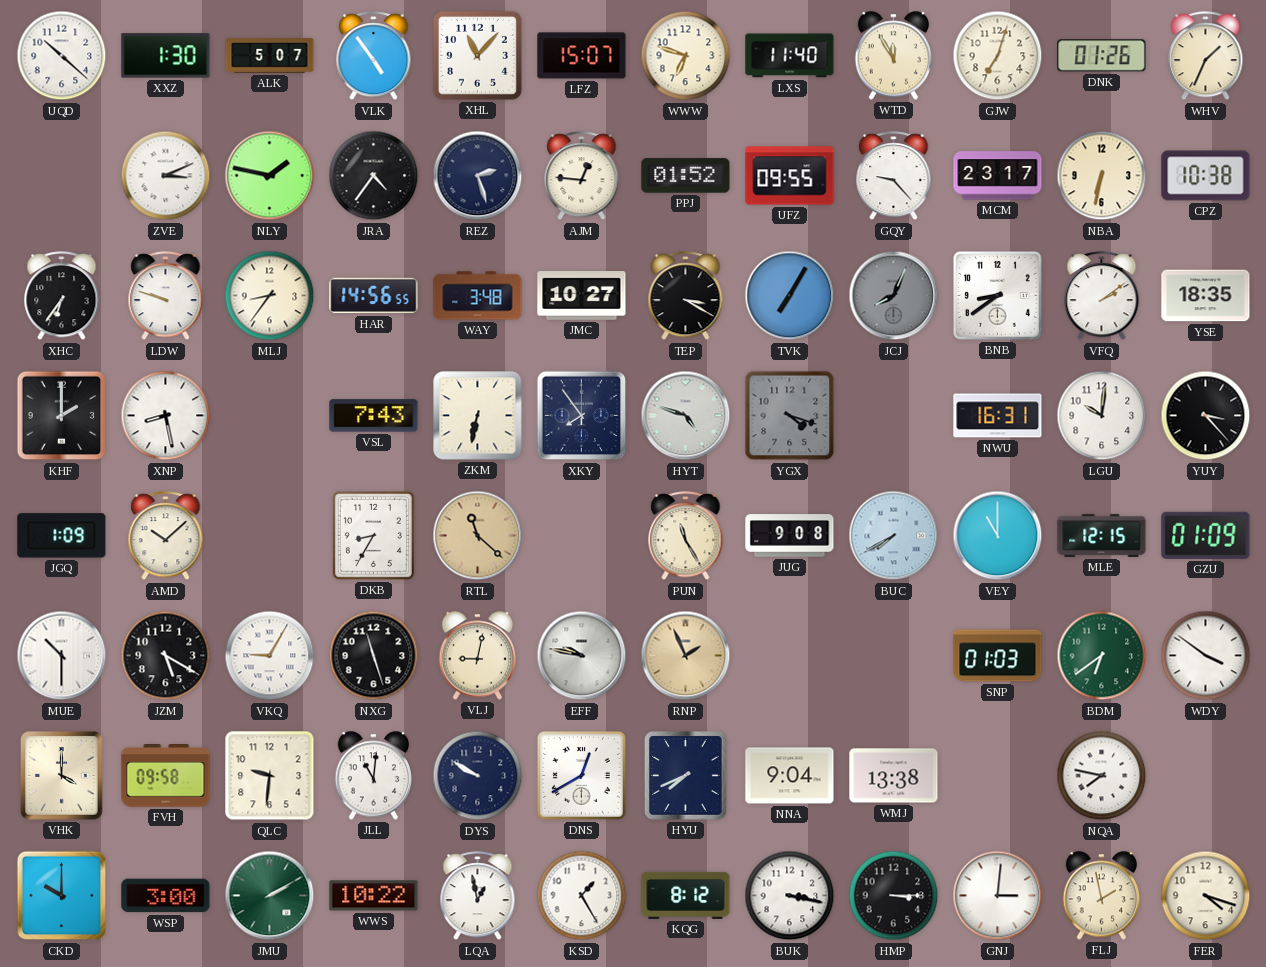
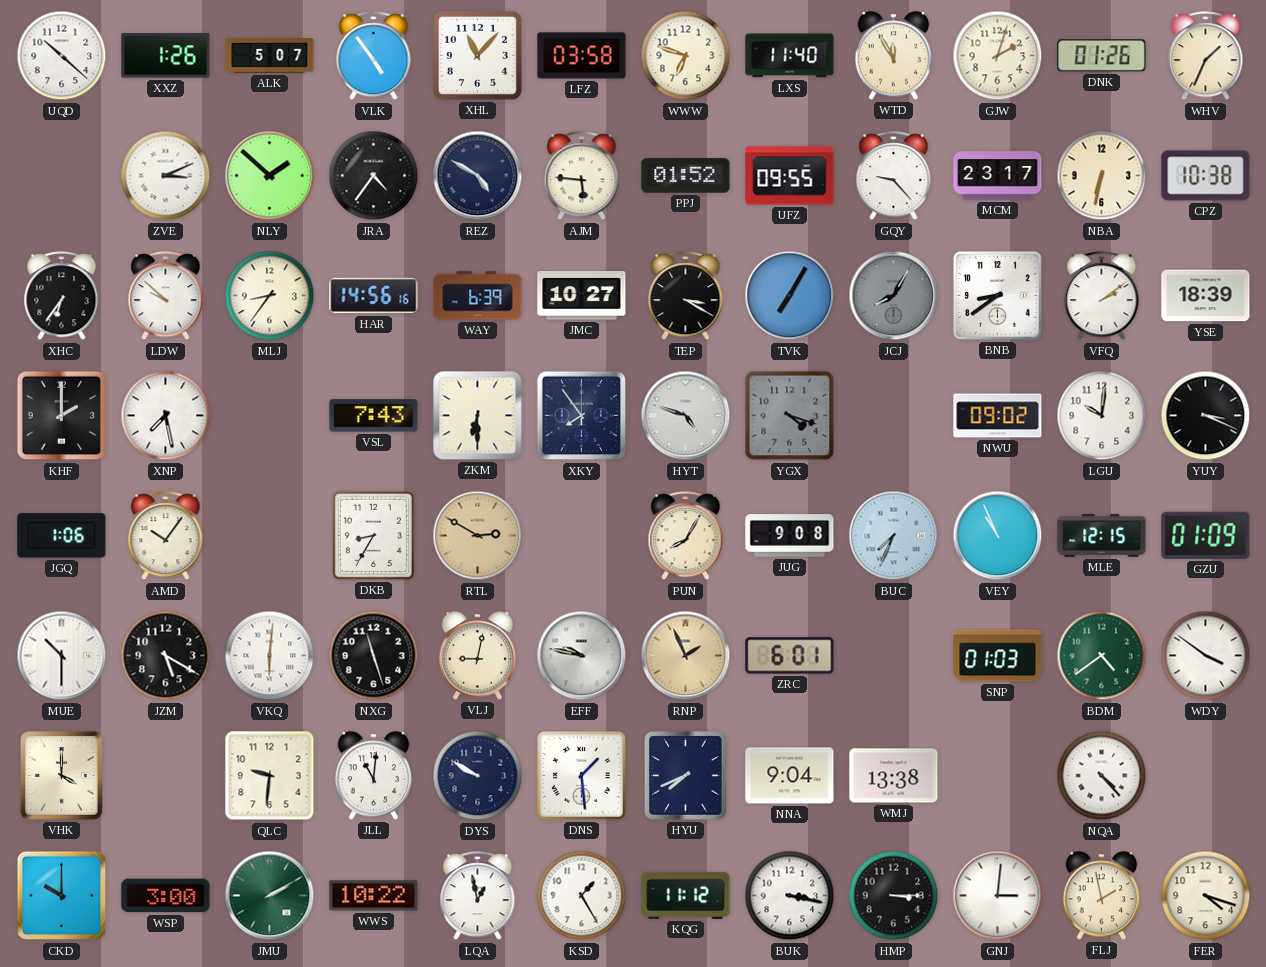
XXZ: 1:30 -> 1:26
LFZ: 15:07 -> 03:58
GJW: 7:03 -> 2:03
NLY: 1:47 -> 1:52
REZ: 2:27 -> 4:50
AJM: 12:46 -> 5:46
LDW: 9:48 -> 9:52
HAR: 14:56:55 -> 14:56:16
WAY: 3:48 -> 6:39
JCJ: 8:04 -> 8:05
YSE: 18:35 -> 18:39
XNP: 8:28 -> 7:28
ZKM: 6:32 -> 6:30
NWU: 16:31 -> 09:02
YUY: 3:23 -> 3:19
JGQ: 1:09 -> 1:06
AMD: 10:08 -> 10:06
RTL: 11:22 -> 2:50
PUN: 11:25 -> 8:05
BUC: 7:40 -> 7:34
VEY: 11:00 -> 10:56
VKQ: 9:05 -> 6:01
ZRC: none -> 6:01
BDM: 6:39 -> 4:39
FVH: 09:58 -> none
DNS: 12:40 -> 1:29
NQA: 7:47 -> 4:23
KQG: 8:12 -> 11:12
